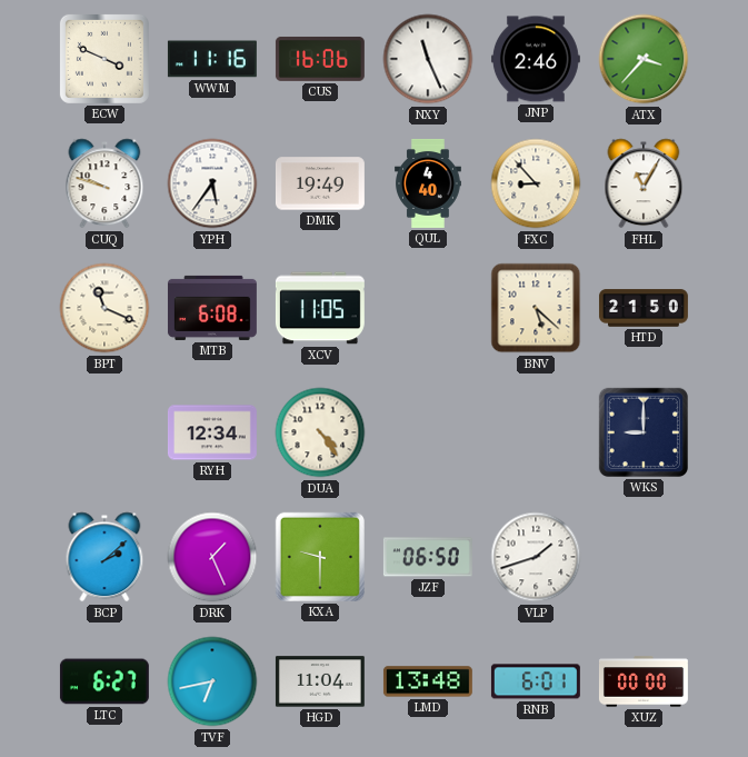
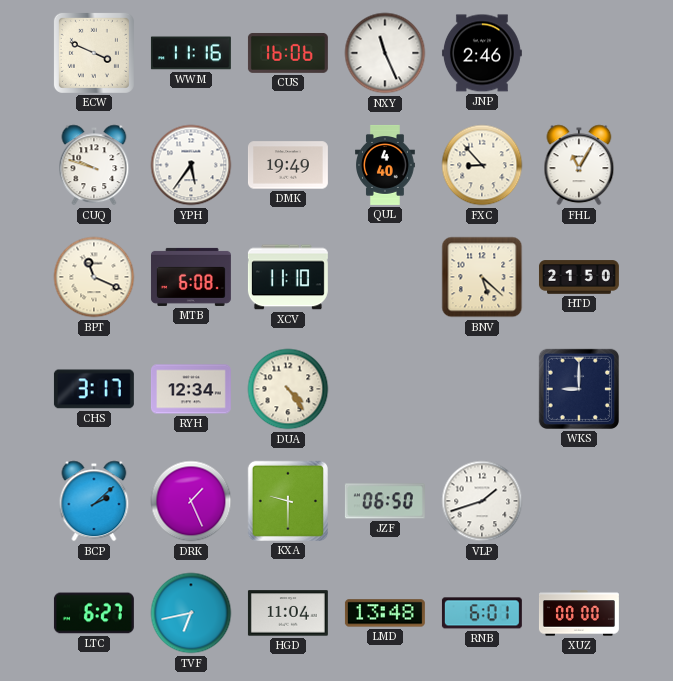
ATX: 3:37 -> none
XCV: 11:05 -> 11:10
CHS: none -> 3:17
